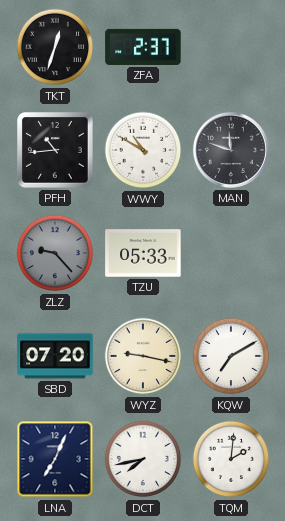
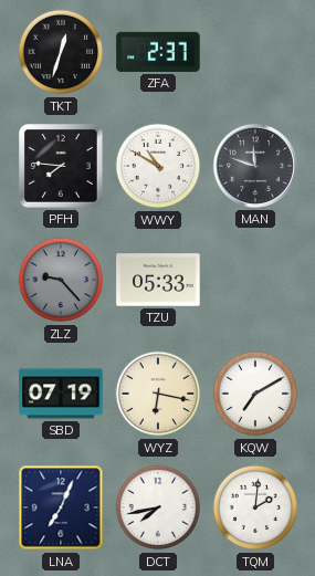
PFH: 10:44 -> 7:46
SBD: 07:20 -> 07:19
WYZ: 9:17 -> 6:17
